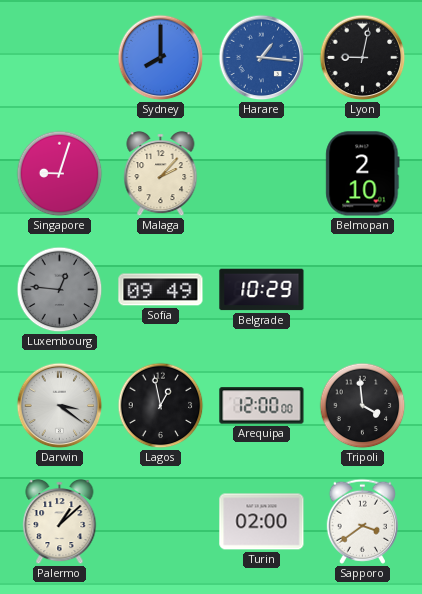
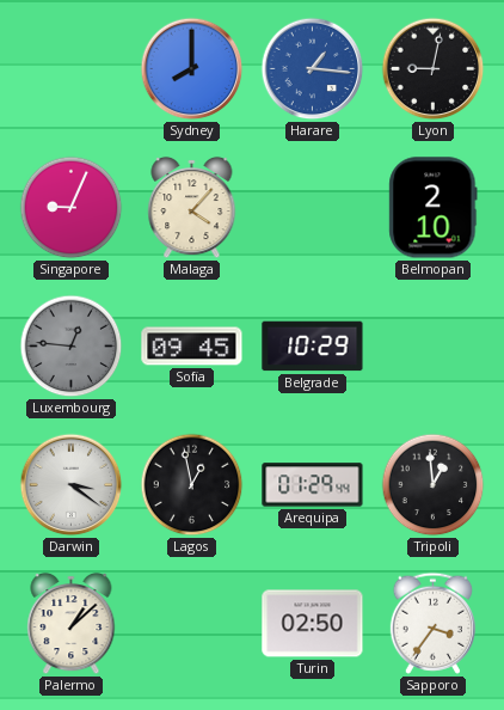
Singapore: 9:03 -> 9:04
Malaga: 2:07 -> 4:07
Sofia: 09:49 -> 09:45
Arequipa: 12:00 -> 01:29
Tripoli: 3:59 -> 12:59
Turin: 02:00 -> 02:50
Sapporo: 3:39 -> 3:36
